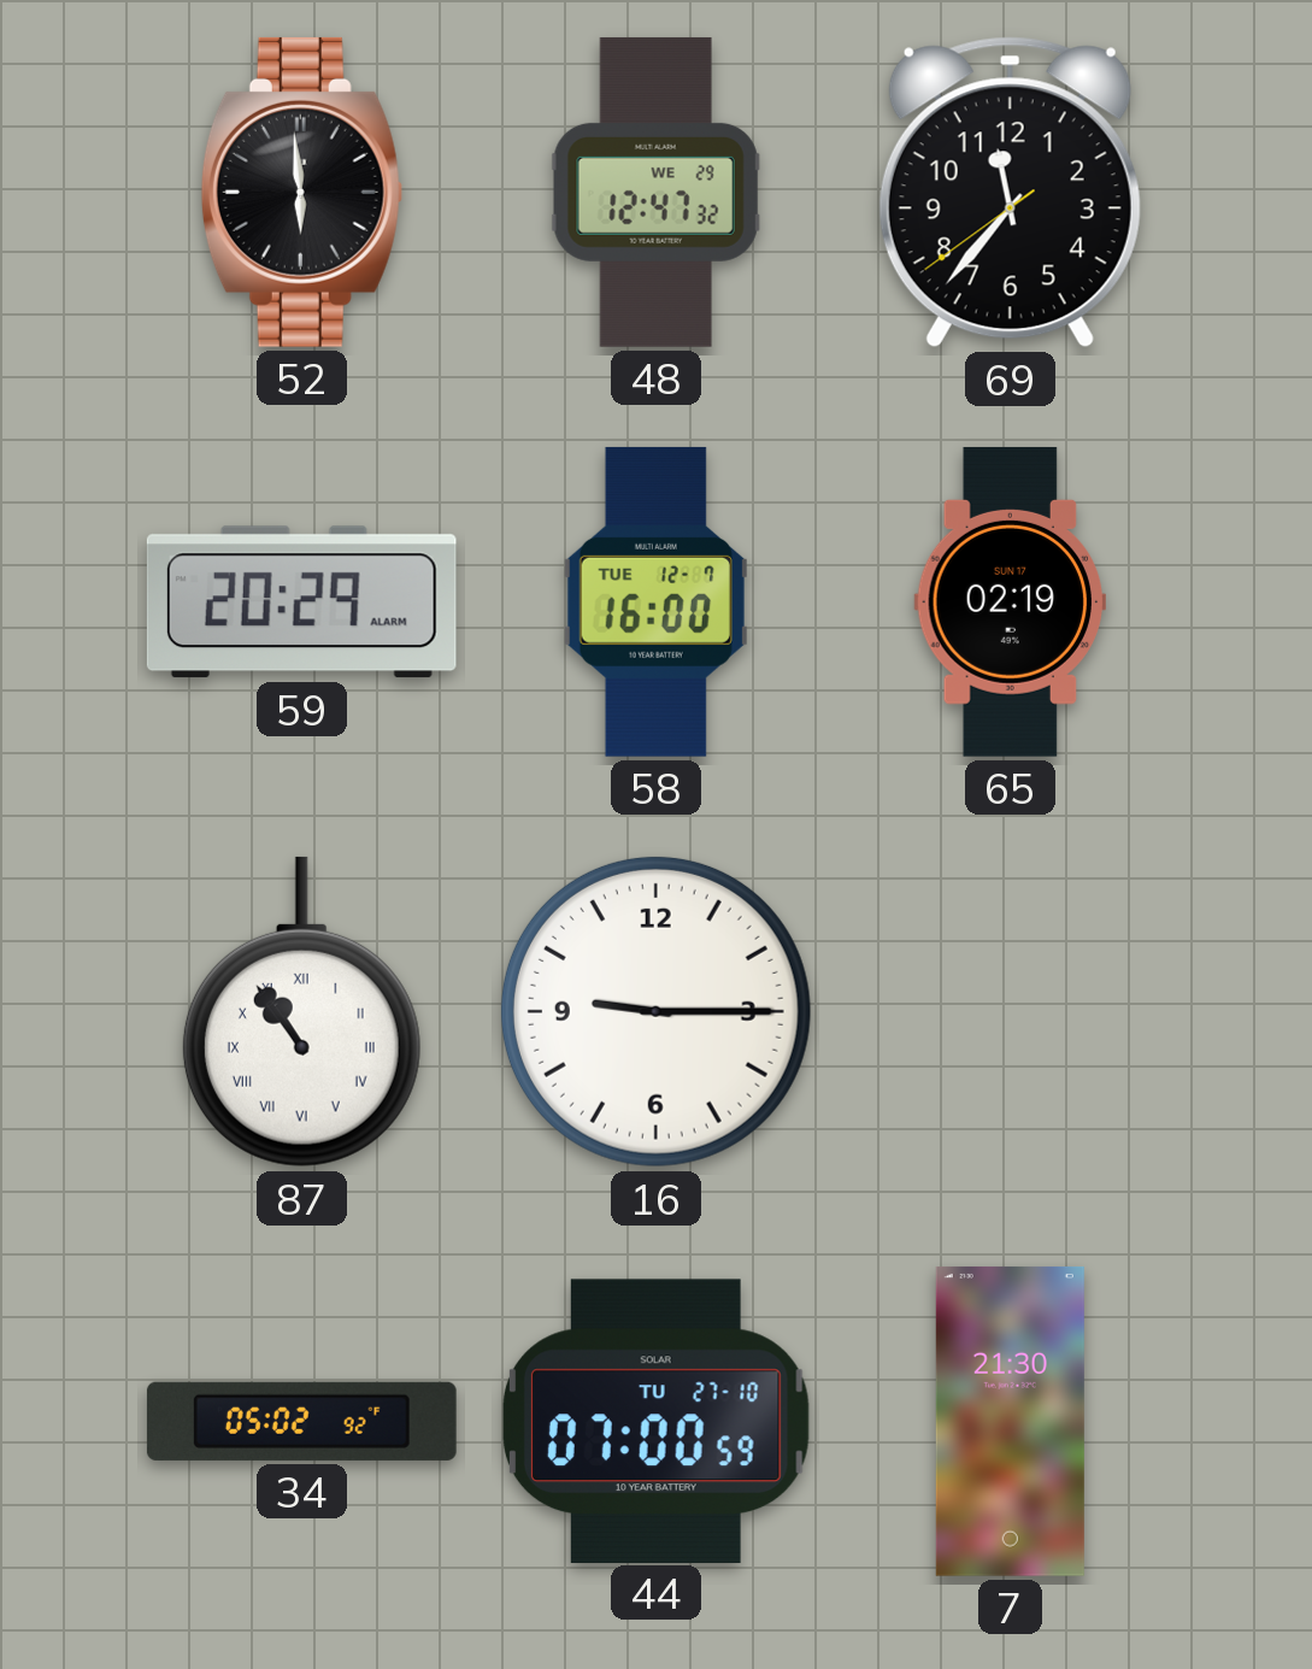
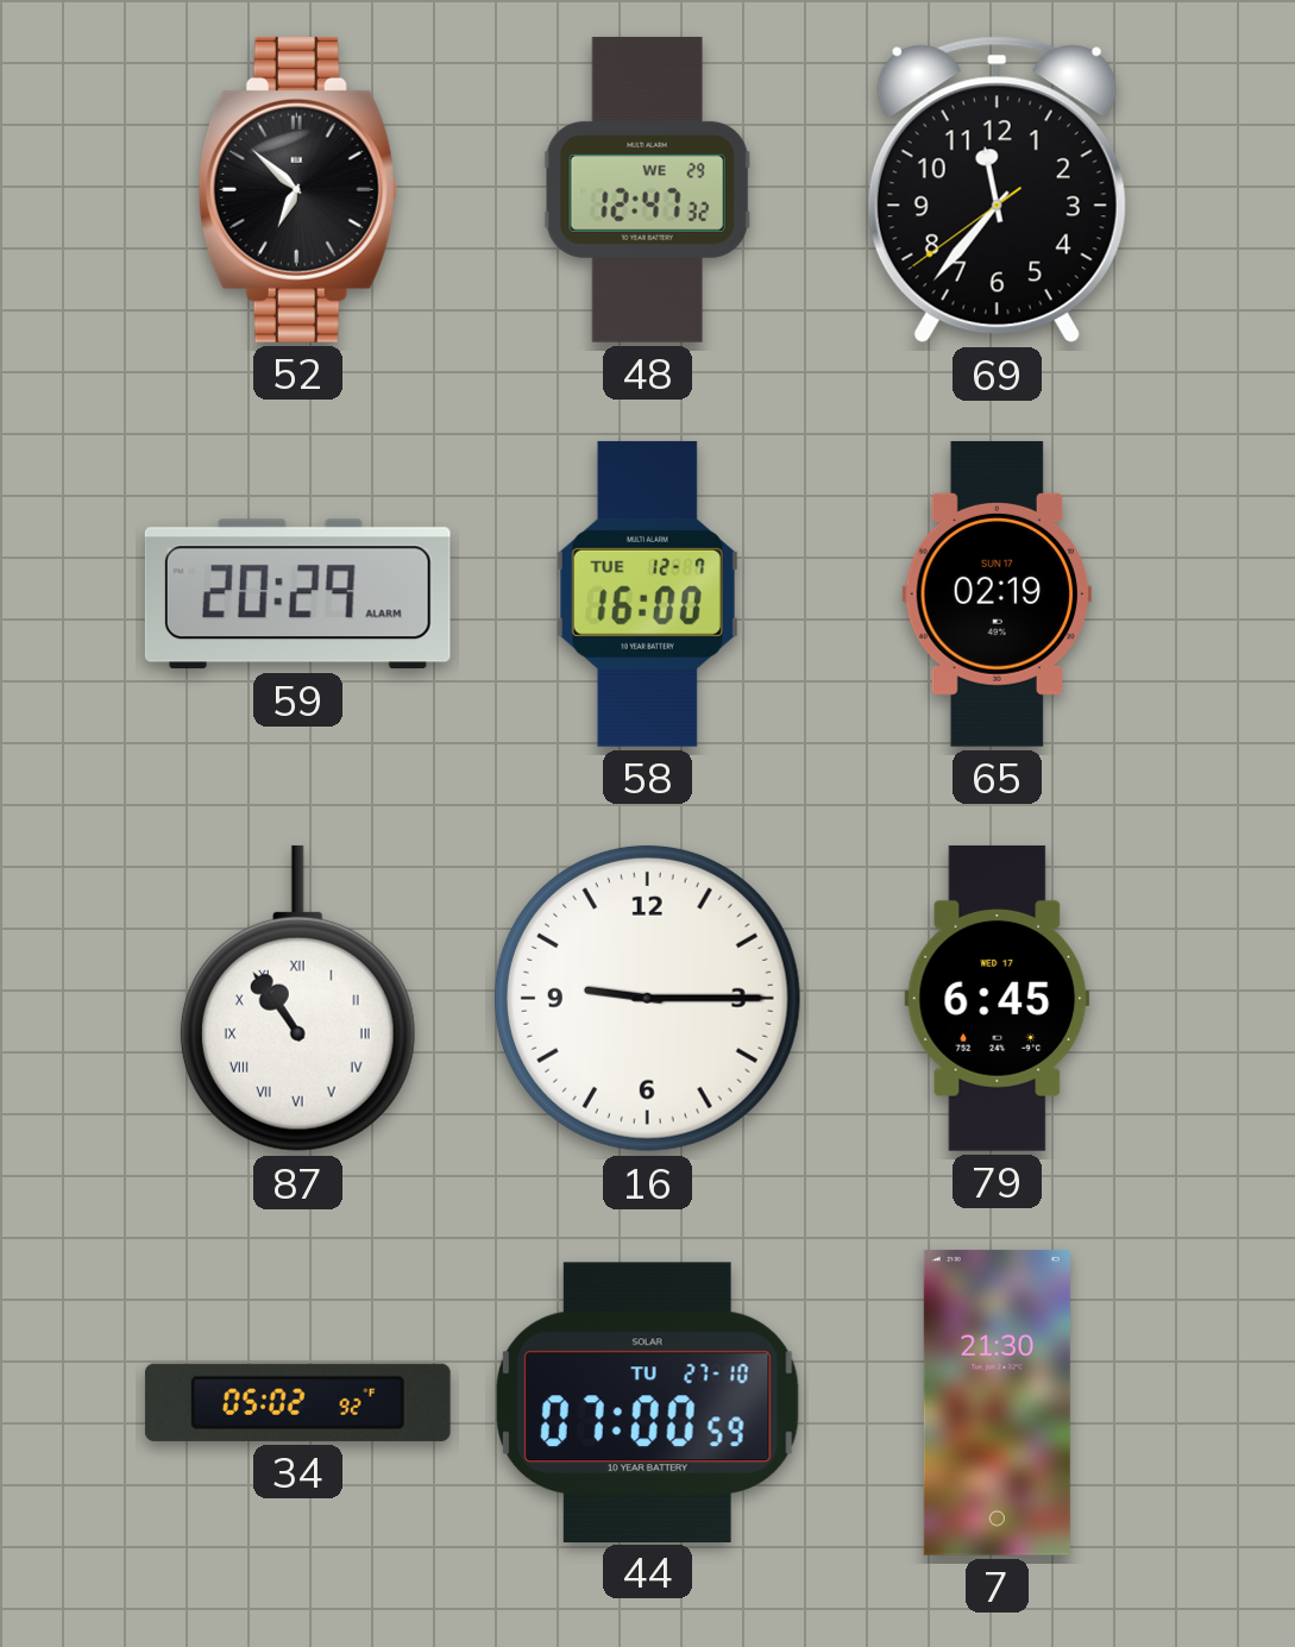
52: 5:59 -> 6:52
79: none -> 6:45
